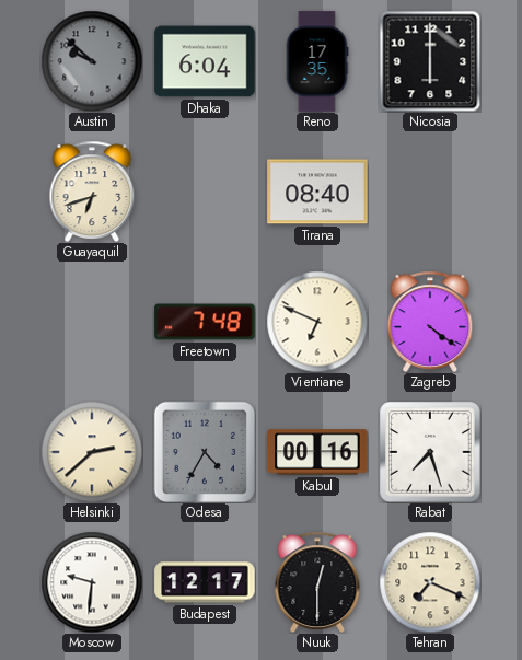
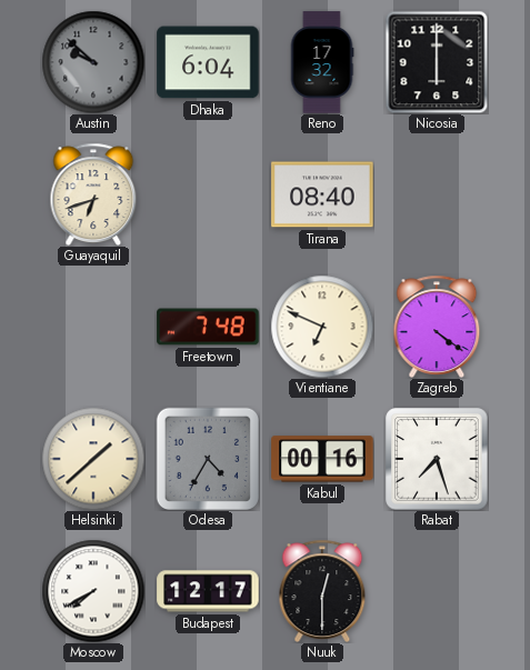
Reno: 17:35 -> 17:32
Helsinki: 2:38 -> 1:38
Moscow: 9:31 -> 7:40
Tehran: 7:19 -> none
